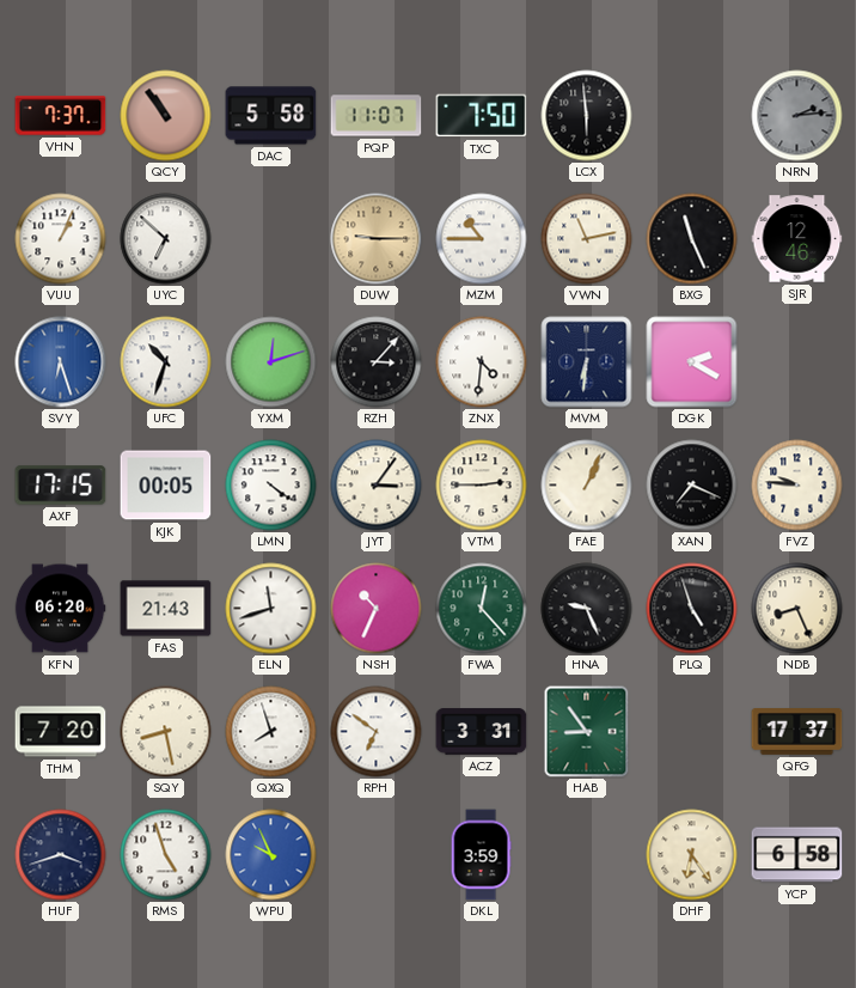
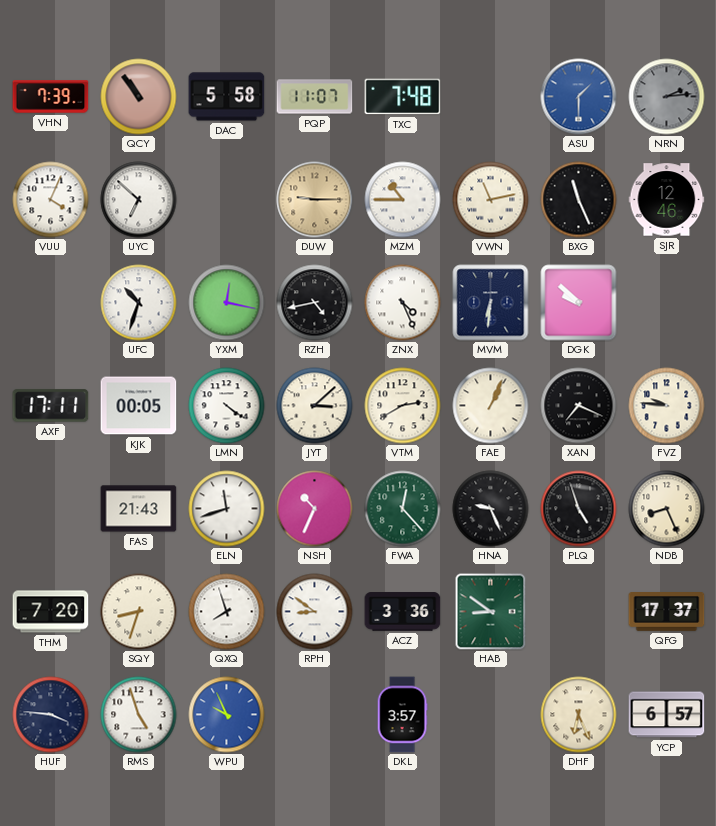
VHN: 7:37 -> 7:39
TXC: 7:50 -> 7:48
LCX: 5:59 -> none
ASU: none -> 1:30
VUU: 1:04 -> 4:04
SVY: 6:27 -> none
YXM: 12:12 -> 12:17
RZH: 3:07 -> 4:43
ZNX: 4:31 -> 4:26
DGK: 2:20 -> 9:52
AXF: 17:15 -> 17:11
JYT: 3:06 -> 3:08
VTM: 2:45 -> 2:40
KFN: 06:20 -> none
SQY: 8:28 -> 8:33
RPH: 6:51 -> 8:51
ACZ: 3:31 -> 3:36
HAB: 8:54 -> 8:51
HUF: 3:42 -> 3:46
DKL: 3:59 -> 3:57
DHF: 6:24 -> 6:26
YCP: 6:58 -> 6:57
